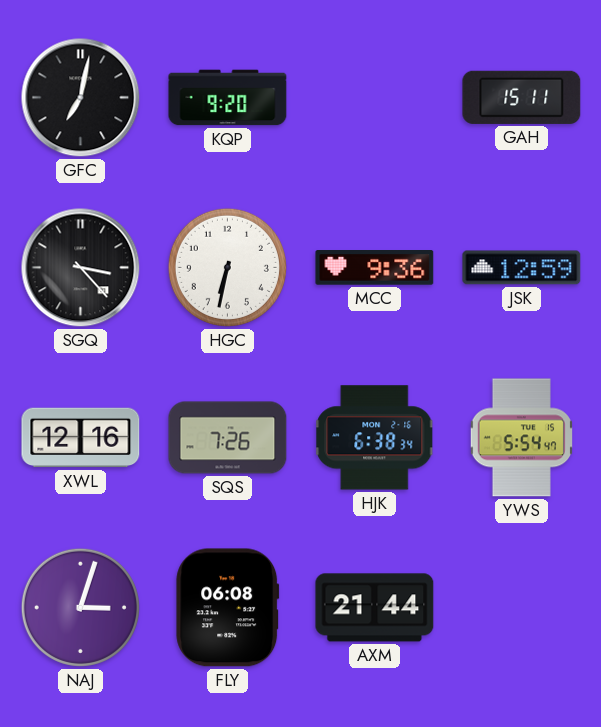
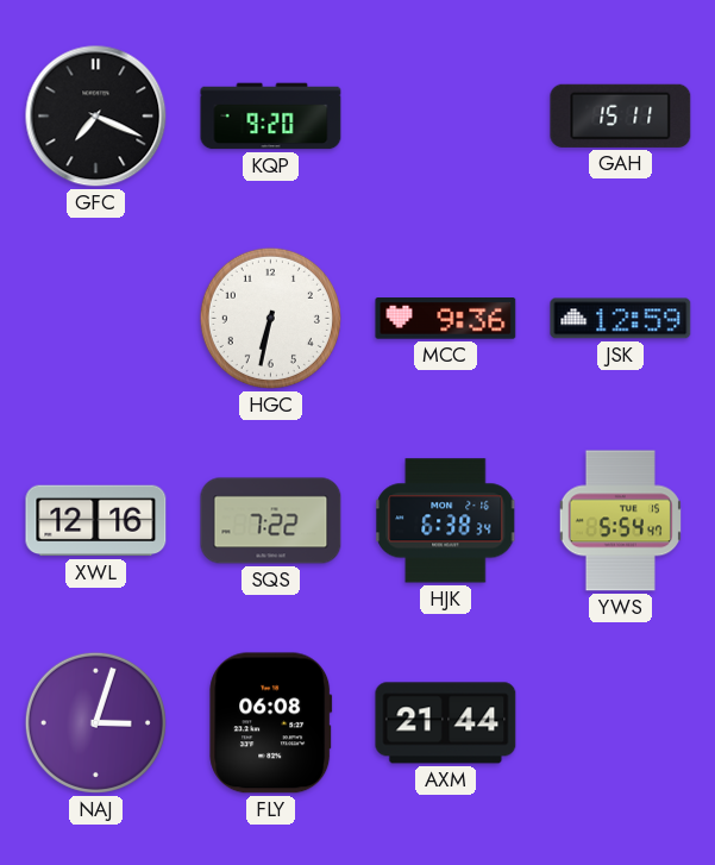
GFC: 7:02 -> 7:19
SGQ: 3:23 -> none
SQS: 7:26 -> 7:22
